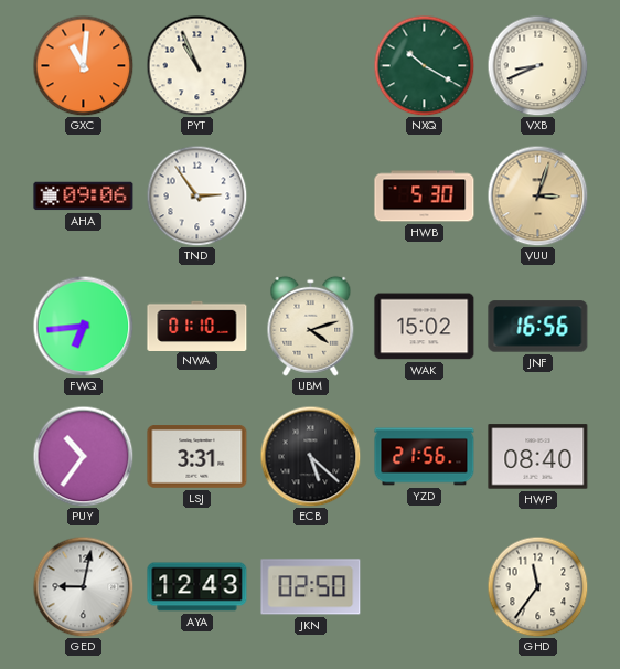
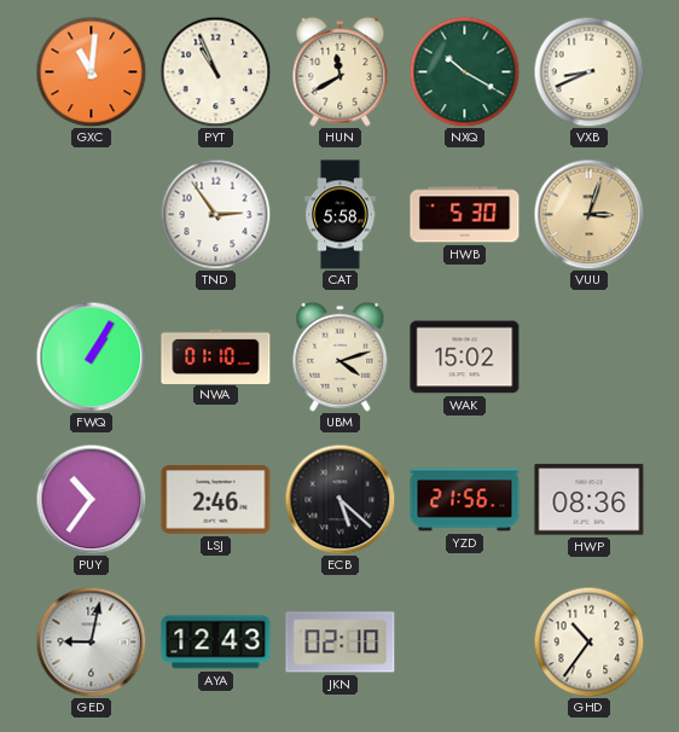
HUN: none -> 11:40
AHA: 09:06 -> none
CAT: none -> 5:58
FWQ: 6:44 -> 1:05
JNF: 16:56 -> none
LSJ: 3:31 -> 2:46
HWP: 08:40 -> 08:36
JKN: 02:50 -> 02:10
GHD: 11:36 -> 10:36
